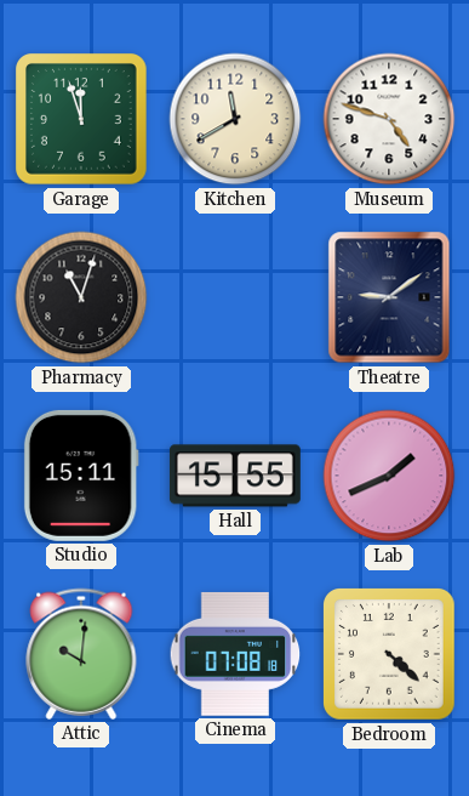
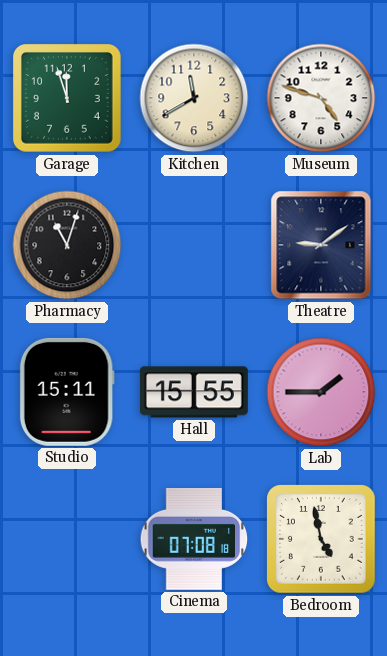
Lab: 1:41 -> 1:45
Attic: 10:01 -> none
Bedroom: 4:22 -> 4:58
